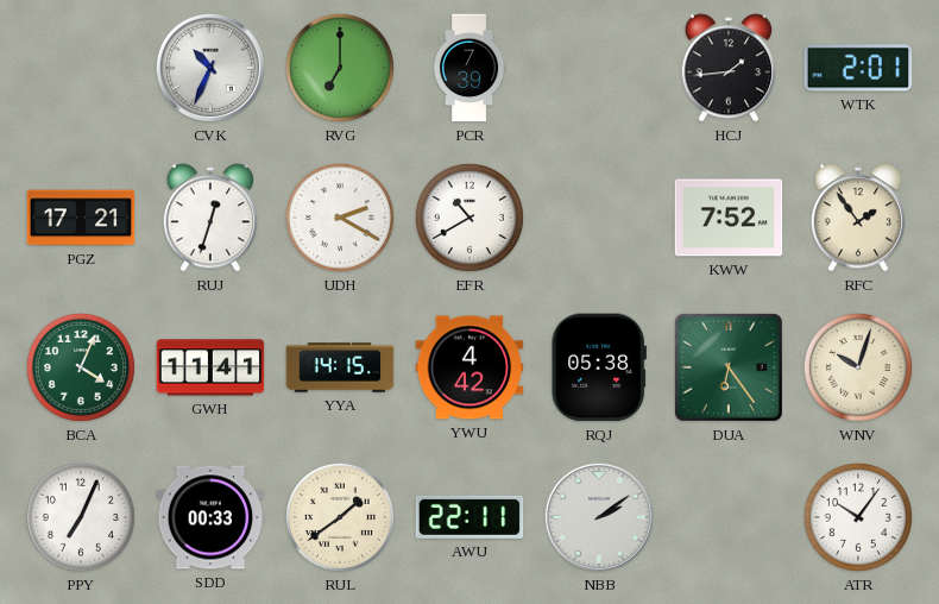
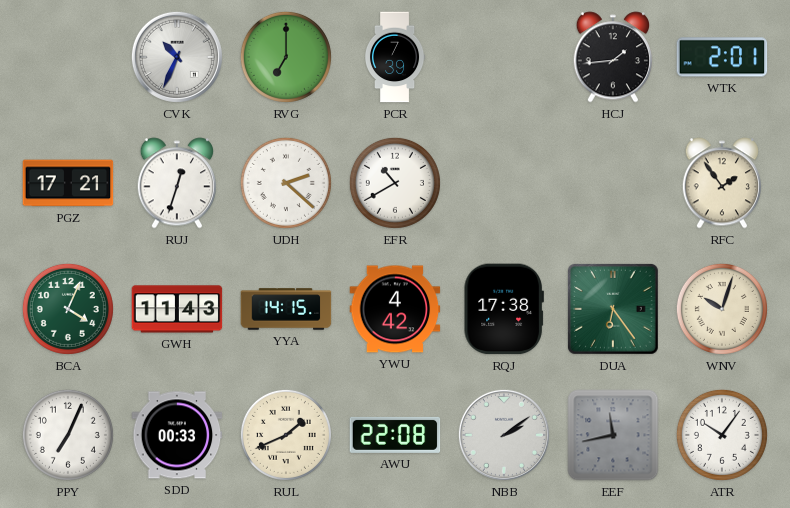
UDH: 2:20 -> 2:22
KWW: 7:52 -> none
GWH: 11:41 -> 11:43
RQJ: 05:38 -> 17:38
RUL: 1:39 -> 1:41
AWU: 22:11 -> 22:08
EEF: none -> 11:43
